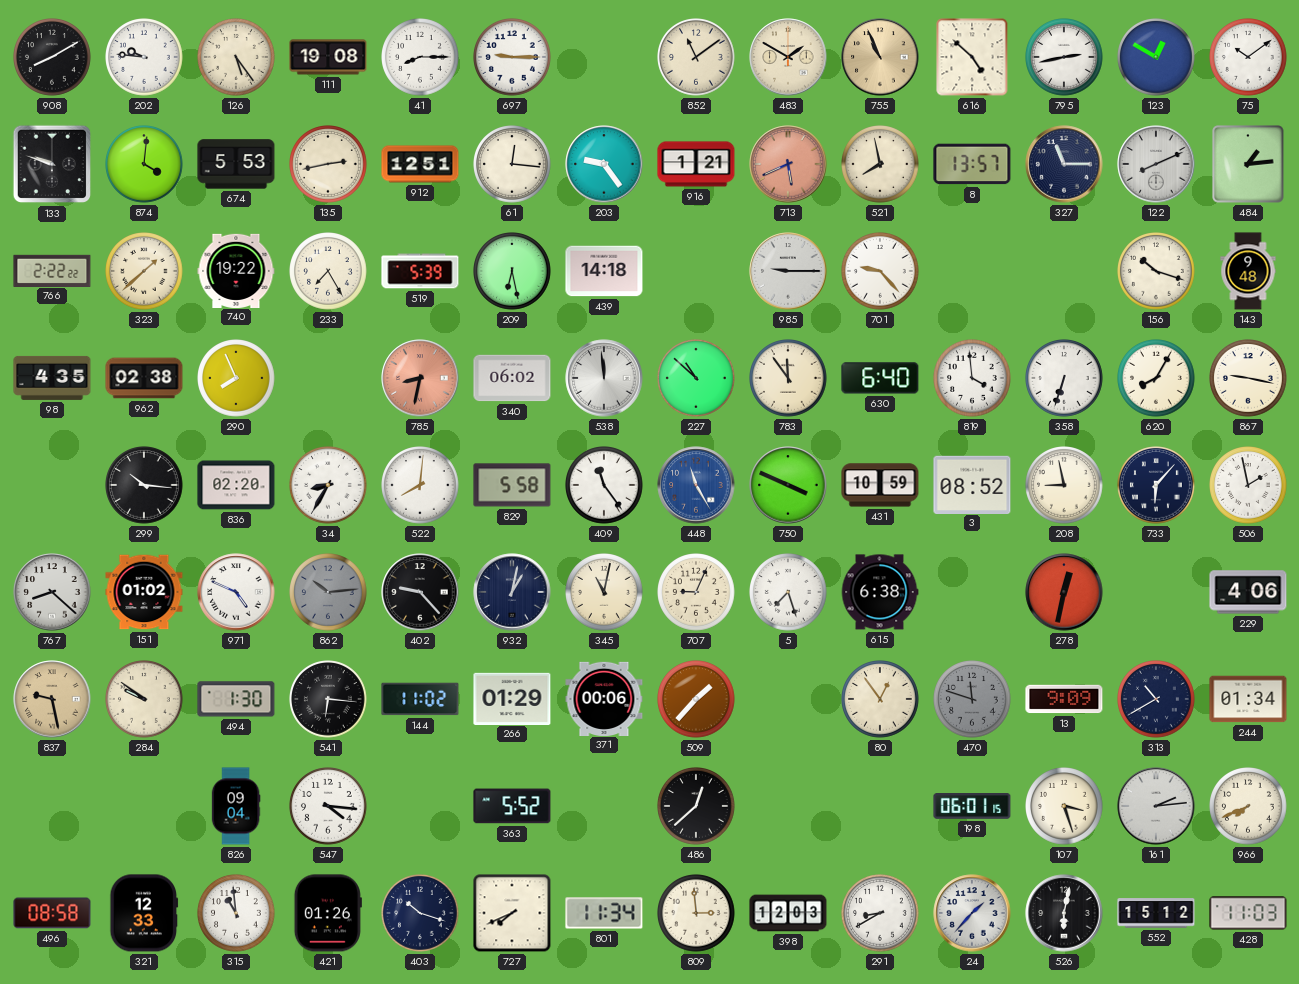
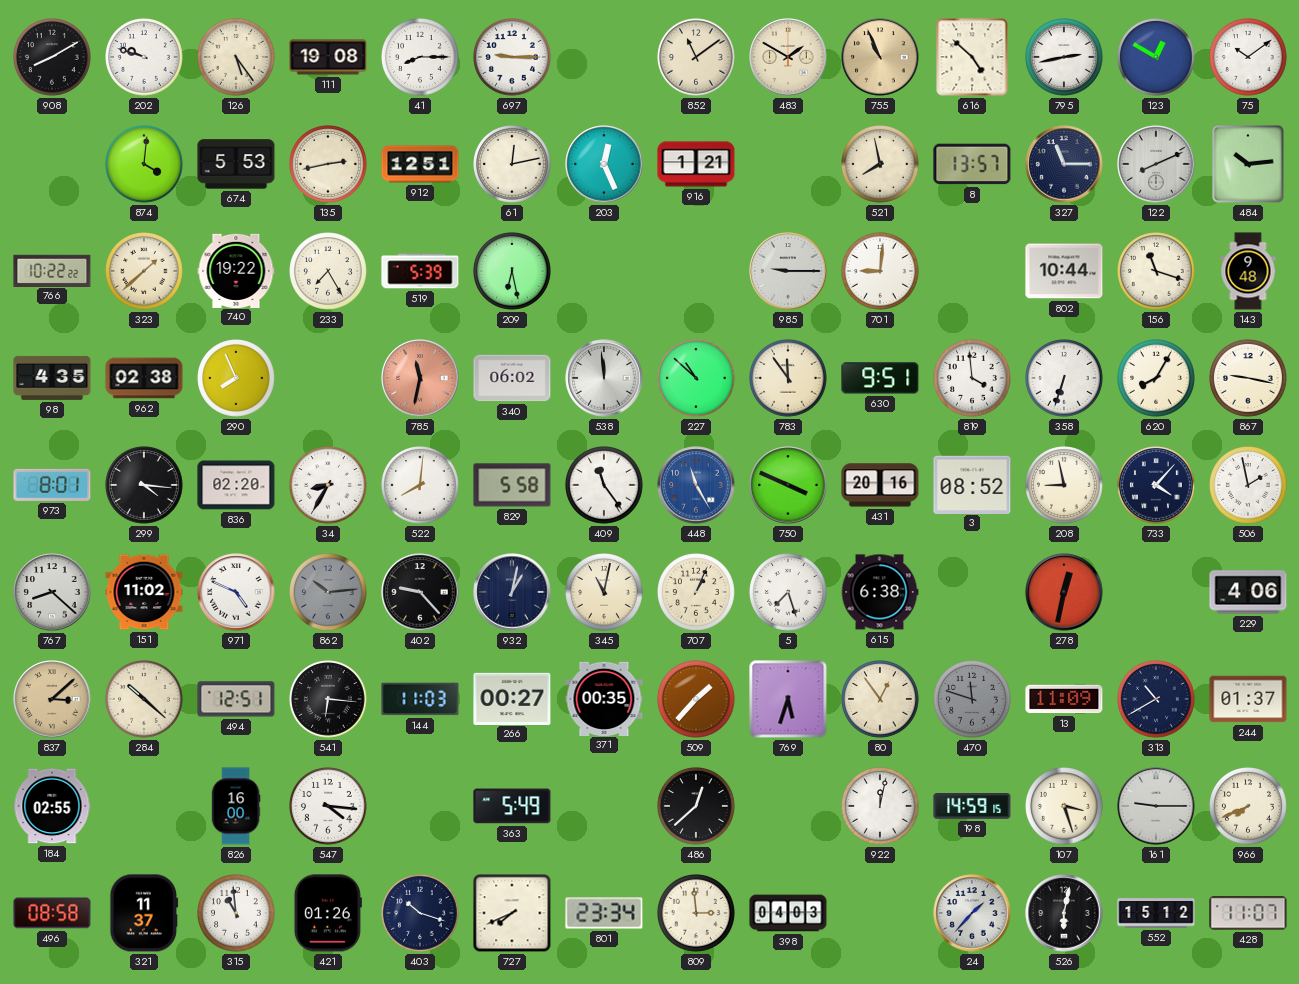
202: 9:46 -> 9:48
133: 9:48 -> none
61: 12:16 -> 12:13
203: 9:24 -> 12:26
713: 5:41 -> none
484: 1:14 -> 10:14
766: 2:22 -> 10:22
439: 14:18 -> none
701: 9:23 -> 9:01
802: none -> 10:44
156: 10:18 -> 11:18
785: 8:32 -> 11:32
630: 6:40 -> 9:51
973: none -> 8:01
299: 10:16 -> 4:16
431: 10:59 -> 20:16
733: 6:07 -> 4:07
151: 01:02 -> 11:02
707: 9:04 -> 1:04
837: 9:28 -> 3:08
284: 9:51 -> 10:22
494: 1:30 -> 12:51
144: 11:02 -> 11:03
266: 01:29 -> 00:27
371: 00:06 -> 00:35
769: none -> 5:33
13: 9:09 -> 11:09
244: 01:34 -> 01:37
184: none -> 02:55
826: 09:04 -> 16:00
363: 5:52 -> 5:49
922: none -> 12:02
198: 06:01 -> 14:59
161: 2:14 -> 9:15
321: 12:33 -> 11:37
801: 11:34 -> 23:34
398: 12:03 -> 04:03
291: 8:40 -> none
428: 11:03 -> 11:07
